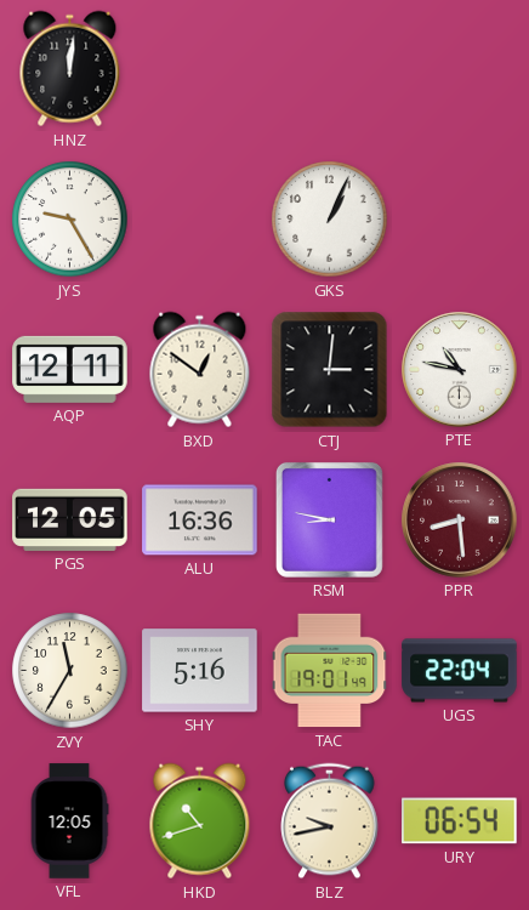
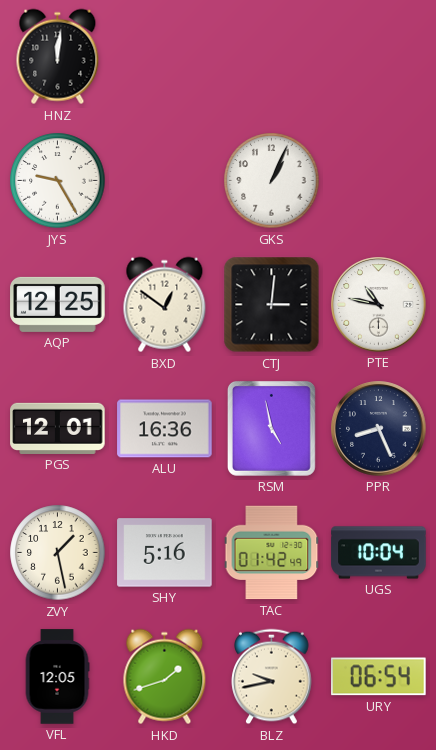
AQP: 12:11 -> 12:25
PGS: 12:05 -> 12:01
RSM: 8:47 -> 4:58
PPR: 8:29 -> 8:26
PPR dial: burgundy -> navy
ZVY: 11:35 -> 1:28
TAC: 19:01 -> 01:42
UGS: 22:04 -> 10:04
HKD: 10:42 -> 1:42
